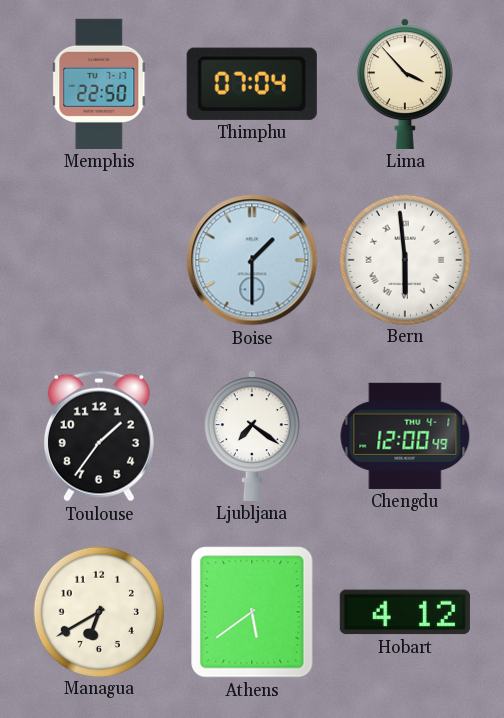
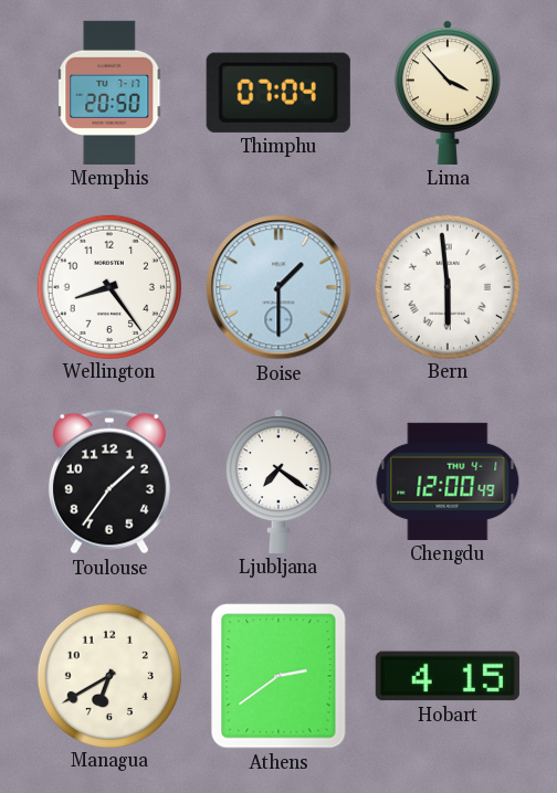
Memphis: 22:50 -> 20:50
Wellington: none -> 8:24
Athens: 5:39 -> 2:39
Hobart: 4:12 -> 4:15
